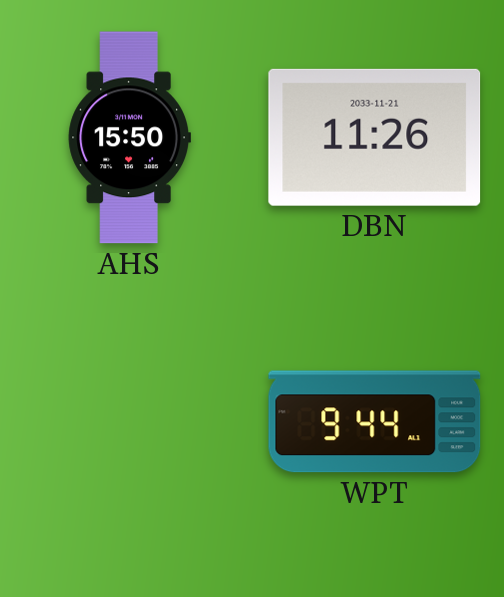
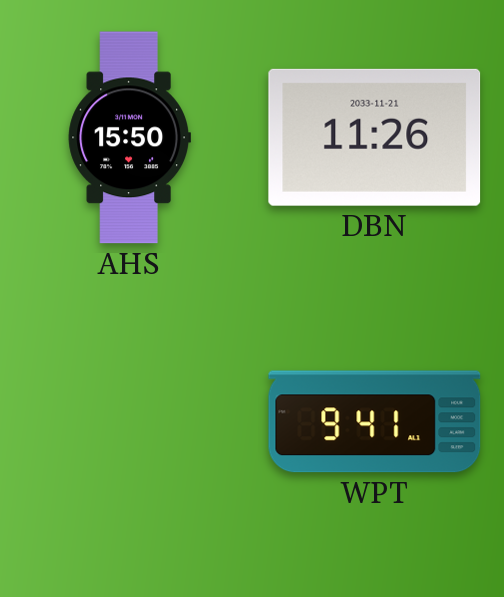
WPT: 9:44 -> 9:41
